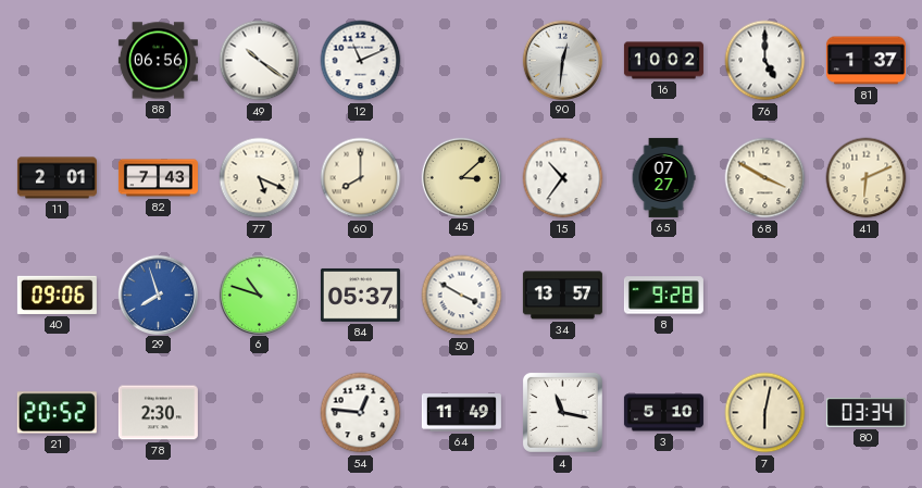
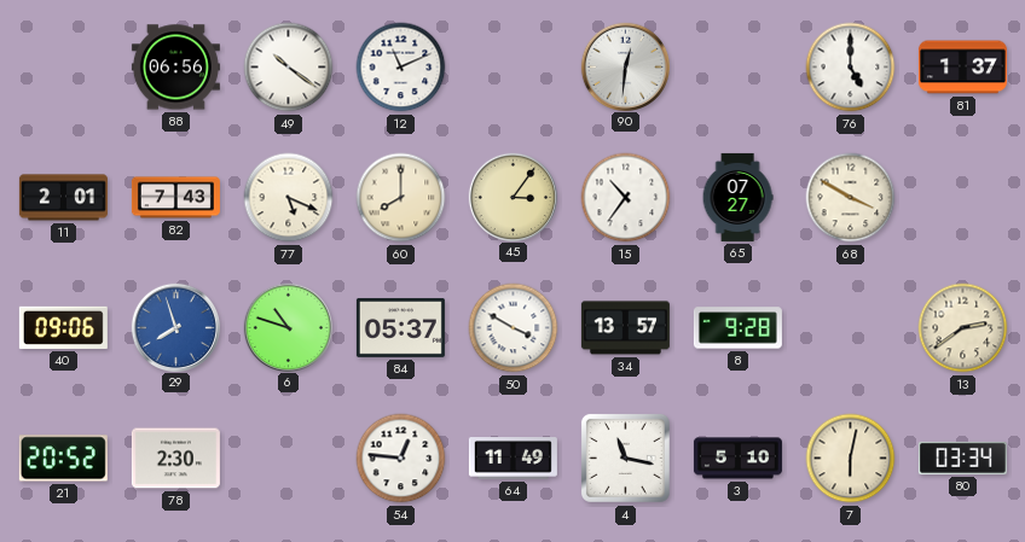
16: 10:02 -> none
45: 3:08 -> 3:06
41: 6:11 -> none
13: none -> 2:39
